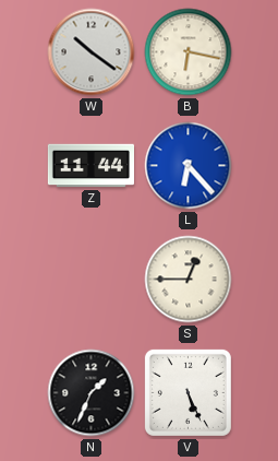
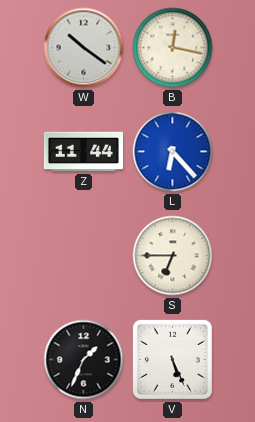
B: 6:17 -> 12:17
S: 12:45 -> 6:45
